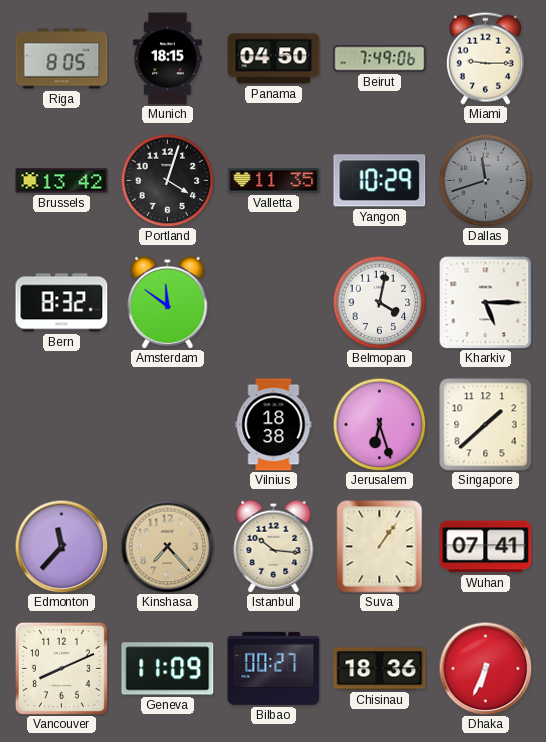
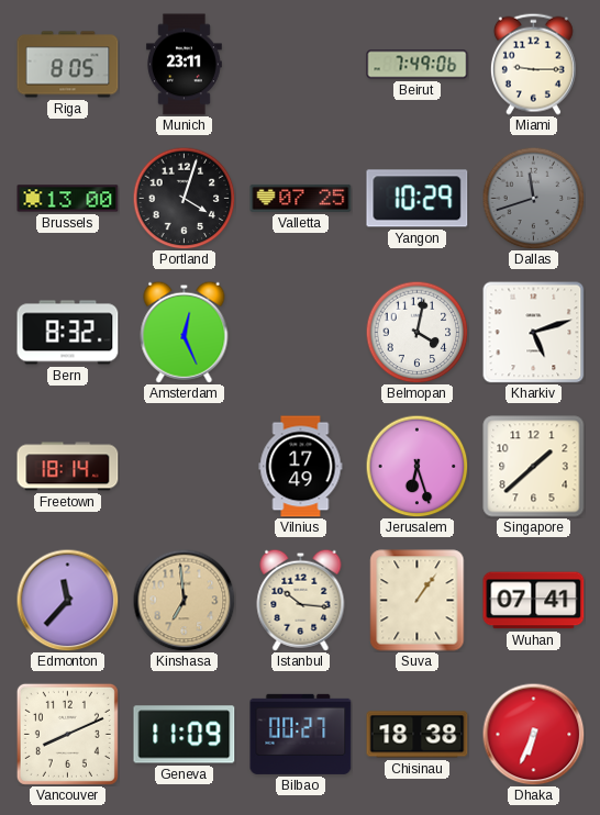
Munich: 18:15 -> 23:11
Panama: 04:50 -> none
Brussels: 13:42 -> 13:00
Valletta: 11:35 -> 07:25
Amsterdam: 11:51 -> 12:26
Kharkiv: 5:15 -> 5:12
Freetown: none -> 18:14
Vilnius: 18:38 -> 17:49
Kinshasa: 7:23 -> 6:59
Chisinau: 18:36 -> 18:38
